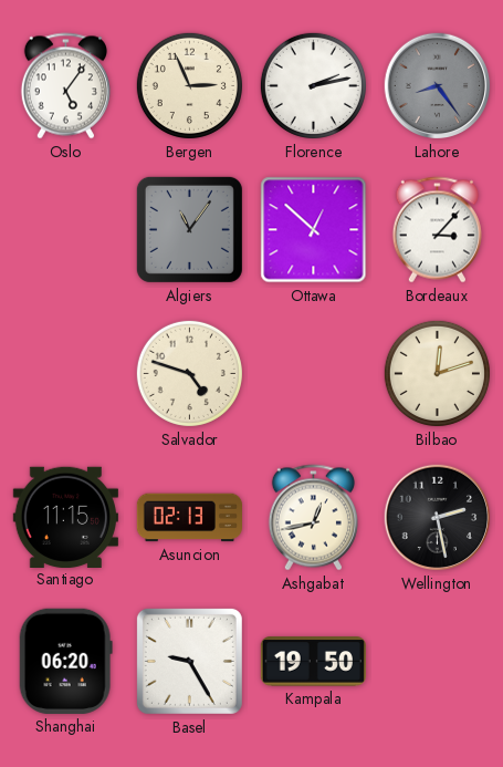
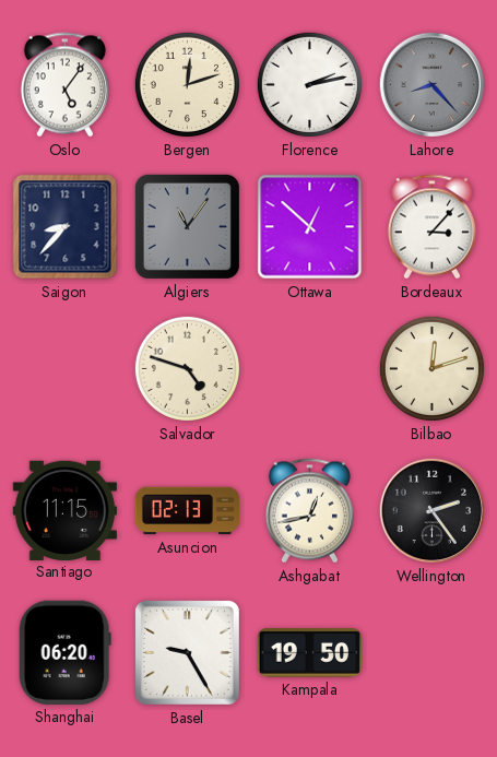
Bergen: 2:56 -> 12:12
Lahore: 8:24 -> 8:23
Saigon: none -> 8:37
Wellington: 2:28 -> 2:24
